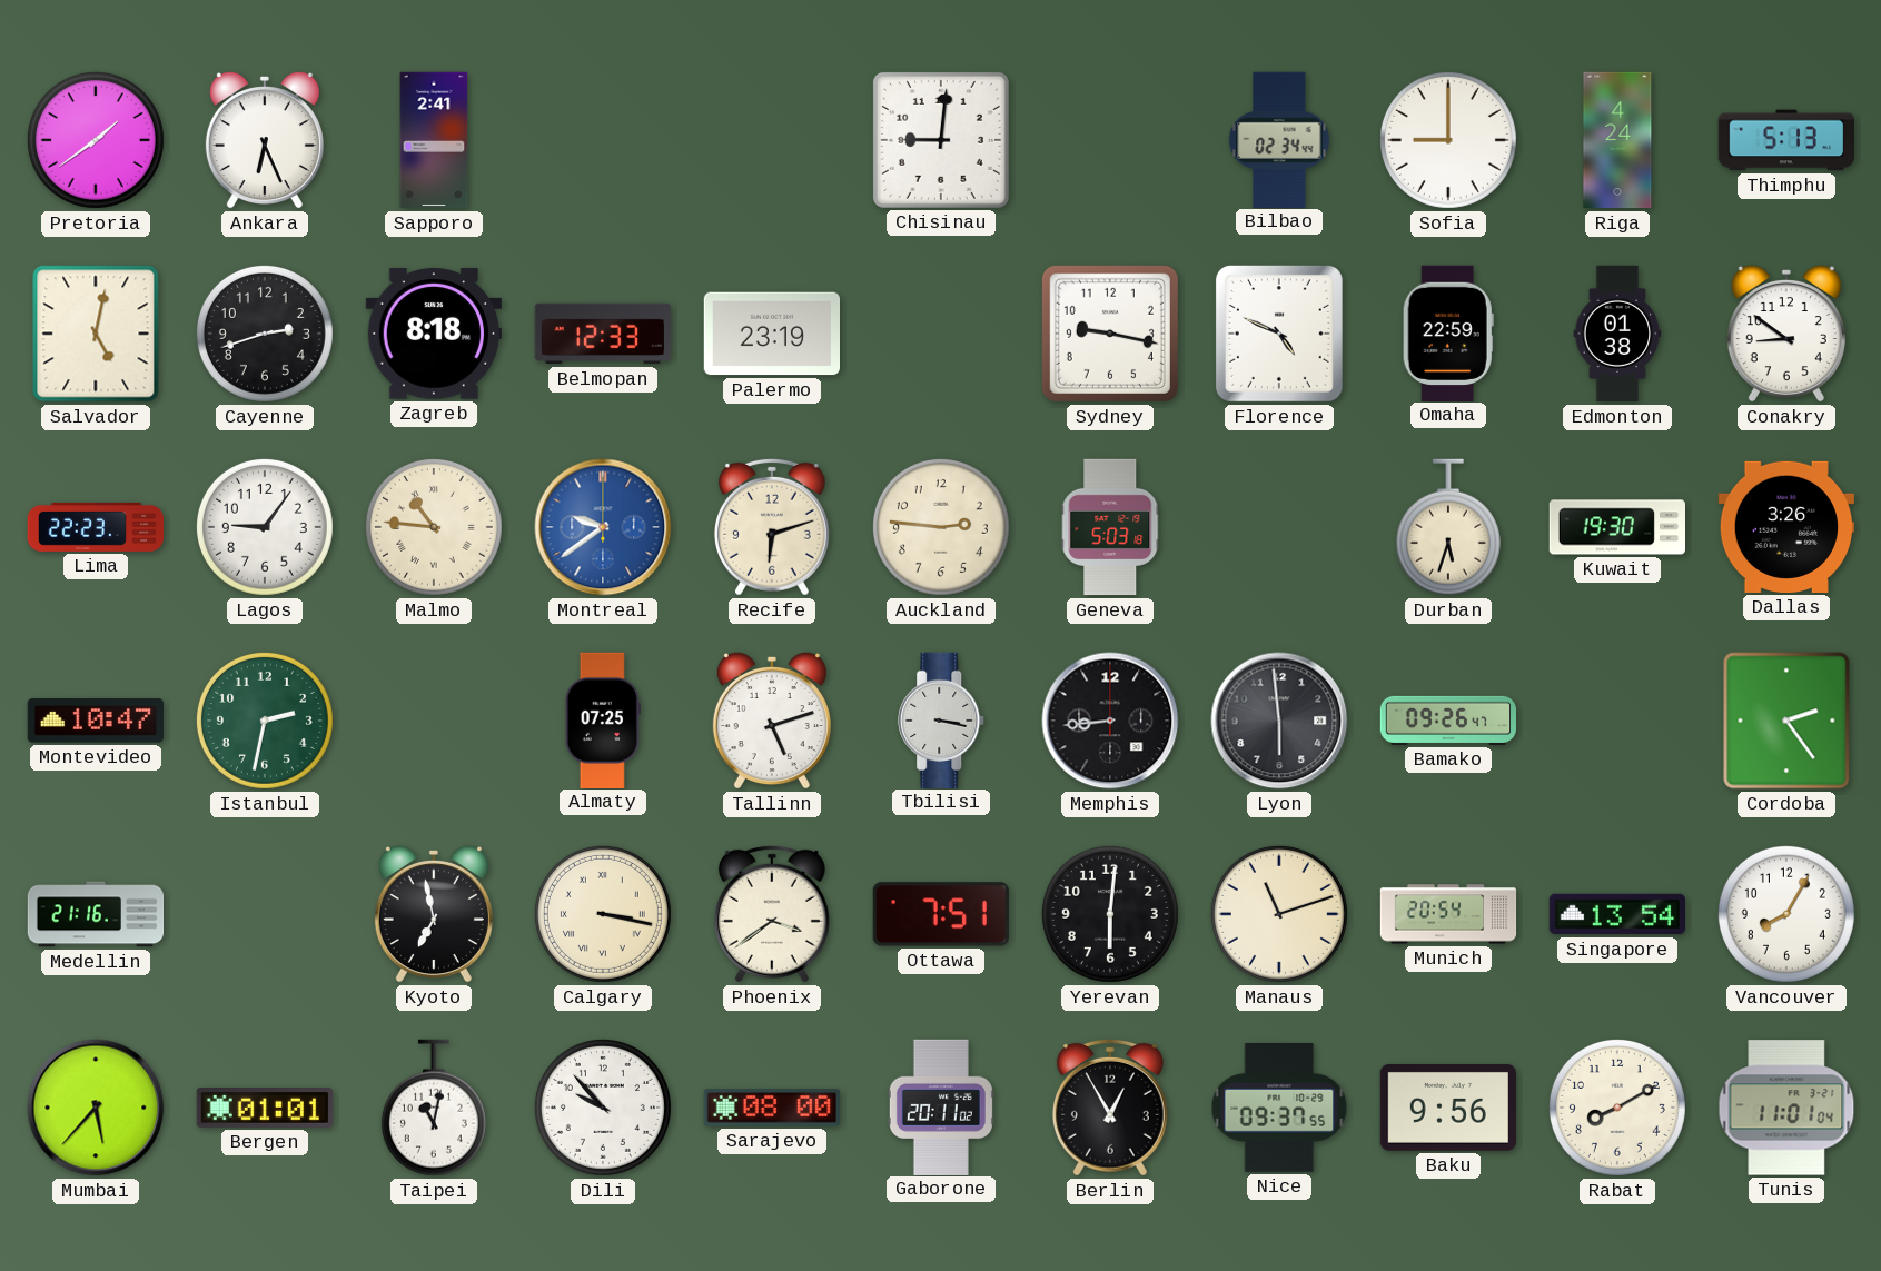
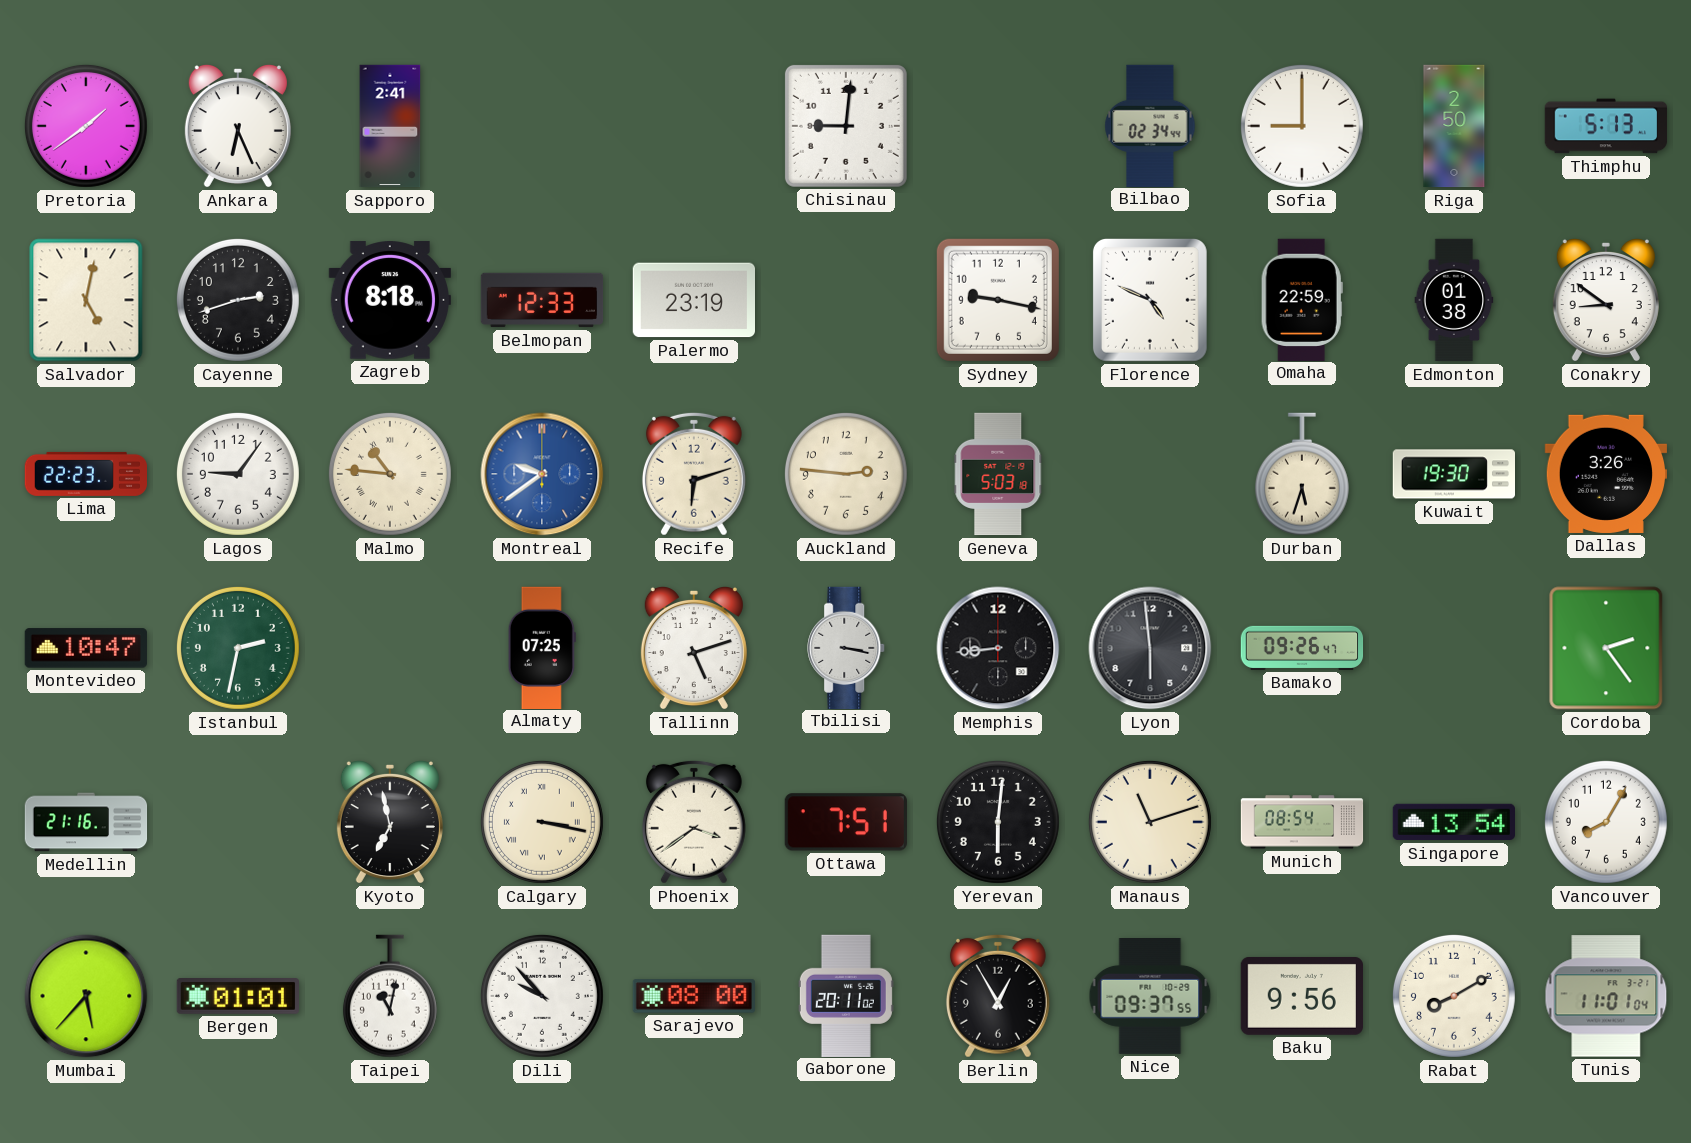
Riga: 4:24 -> 2:50
Munich: 20:54 -> 08:54
